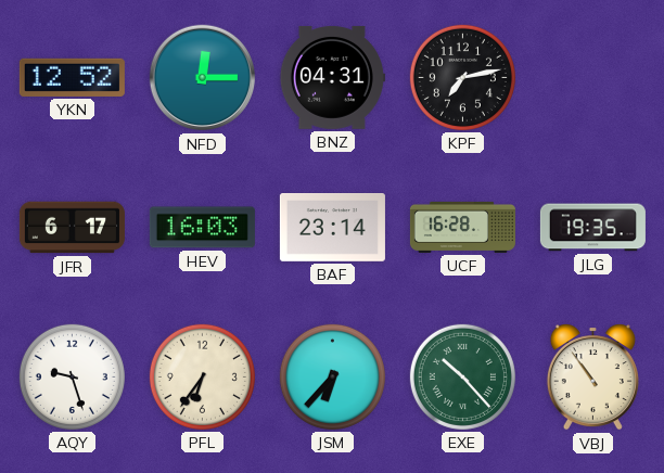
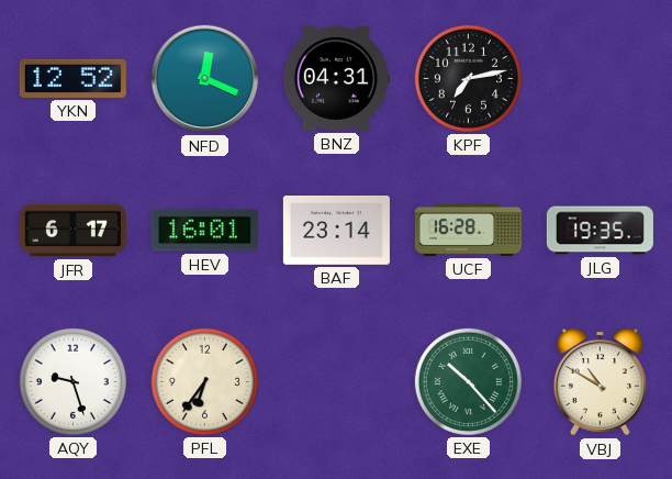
NFD: 12:15 -> 12:19
HEV: 16:03 -> 16:01
JSM: 6:37 -> none
VBJ: 10:54 -> 10:50
